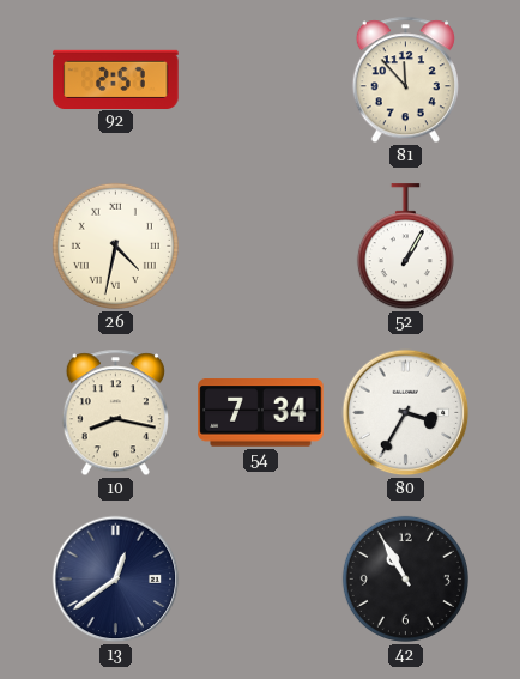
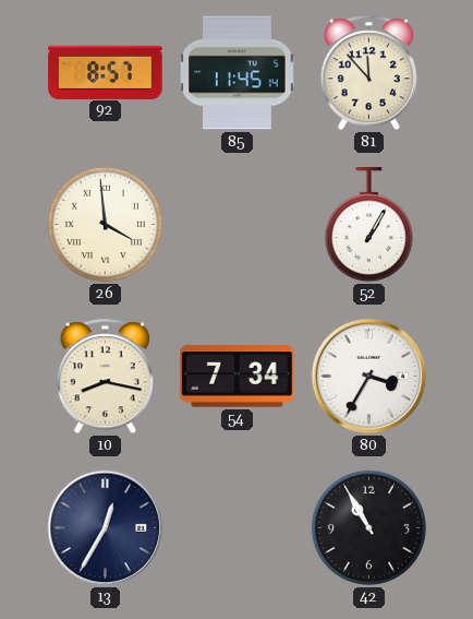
92: 2:57 -> 8:57
85: none -> 11:45
26: 4:32 -> 3:59
13: 12:39 -> 12:35
